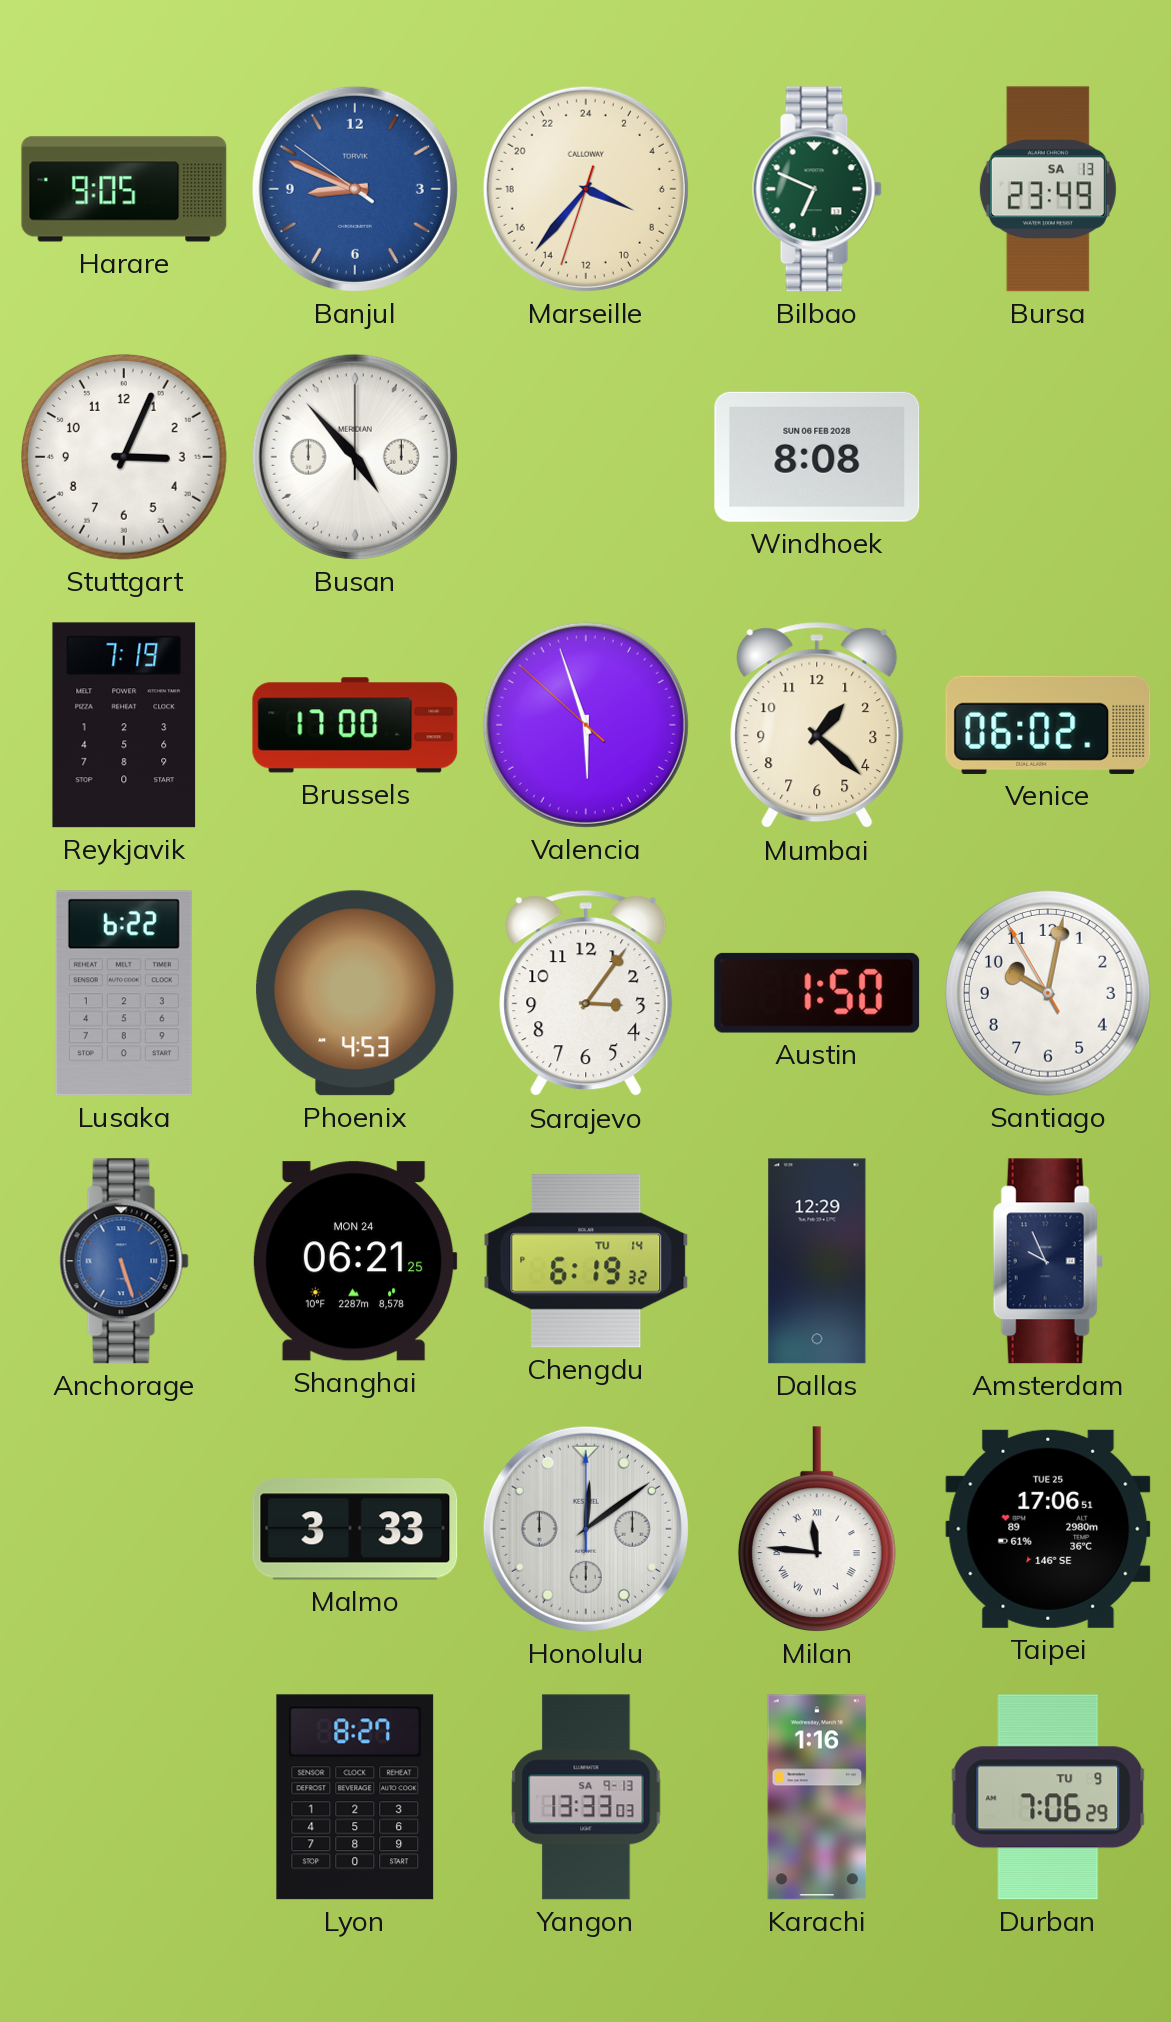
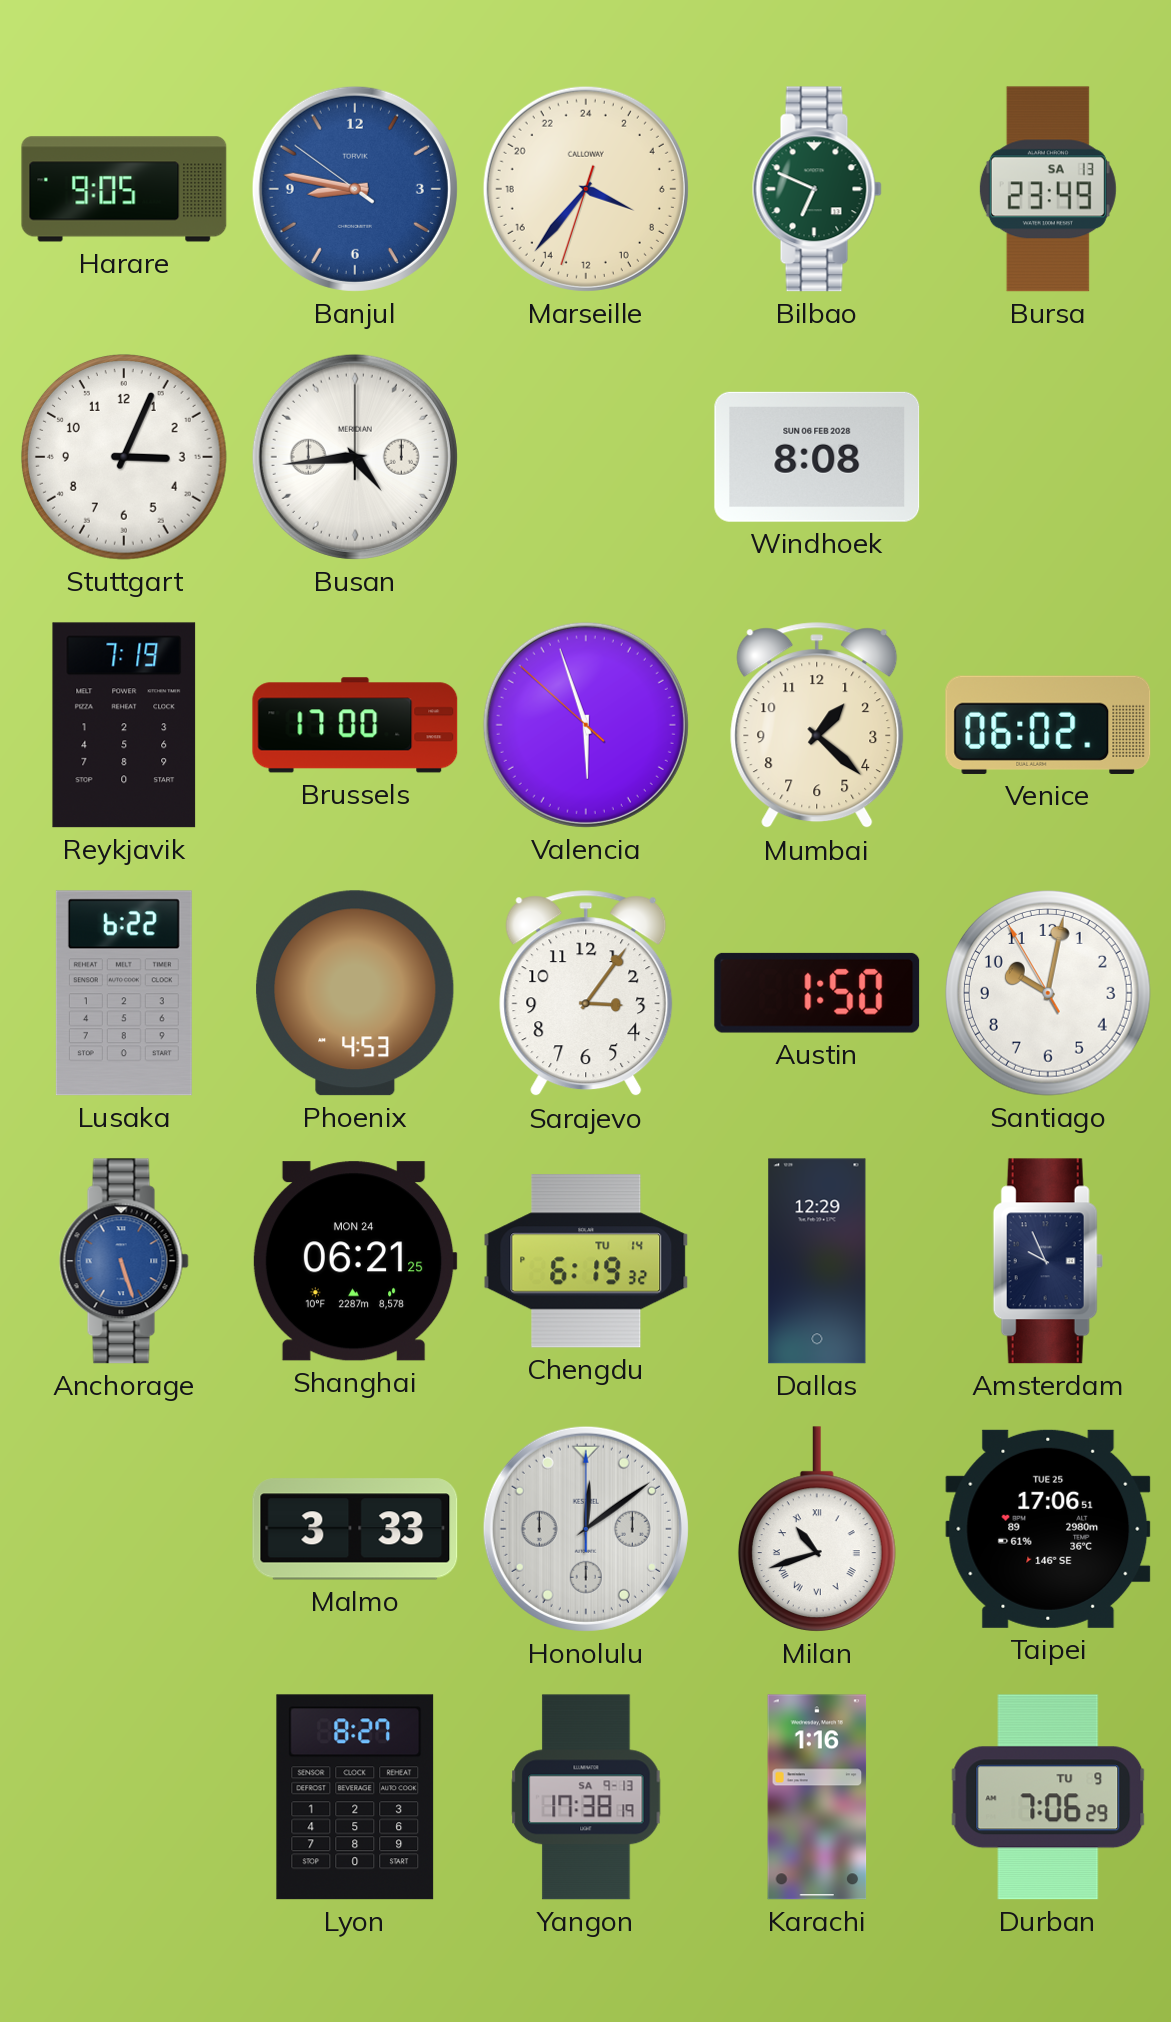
Banjul: 8:48 -> 8:46
Busan: 4:53 -> 4:44
Milan: 11:46 -> 10:42
Yangon: 13:33 -> 17:38
